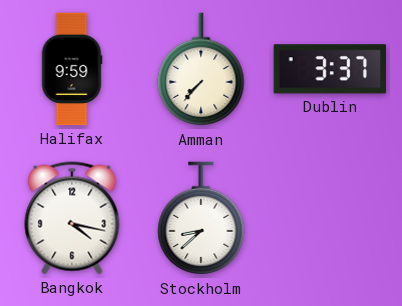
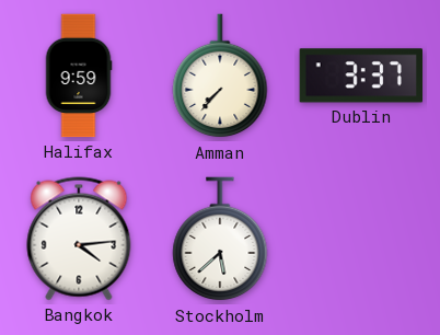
Bangkok: 4:17 -> 4:14
Stockholm: 8:38 -> 5:38
